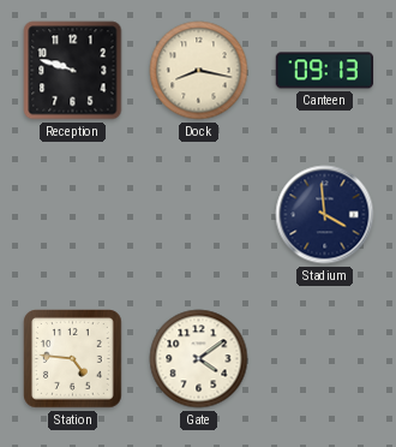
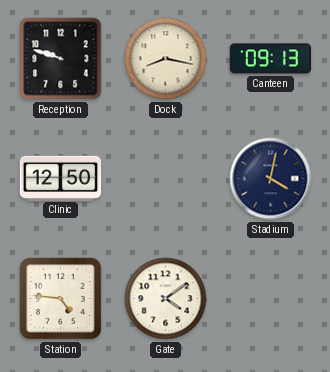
Clinic: none -> 12:50
Stadium: 3:59 -> 4:02
